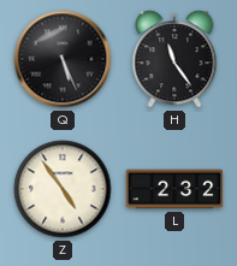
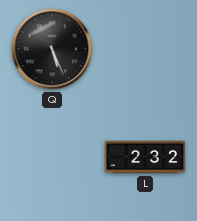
H: 11:24 -> none
Z: 4:54 -> none
